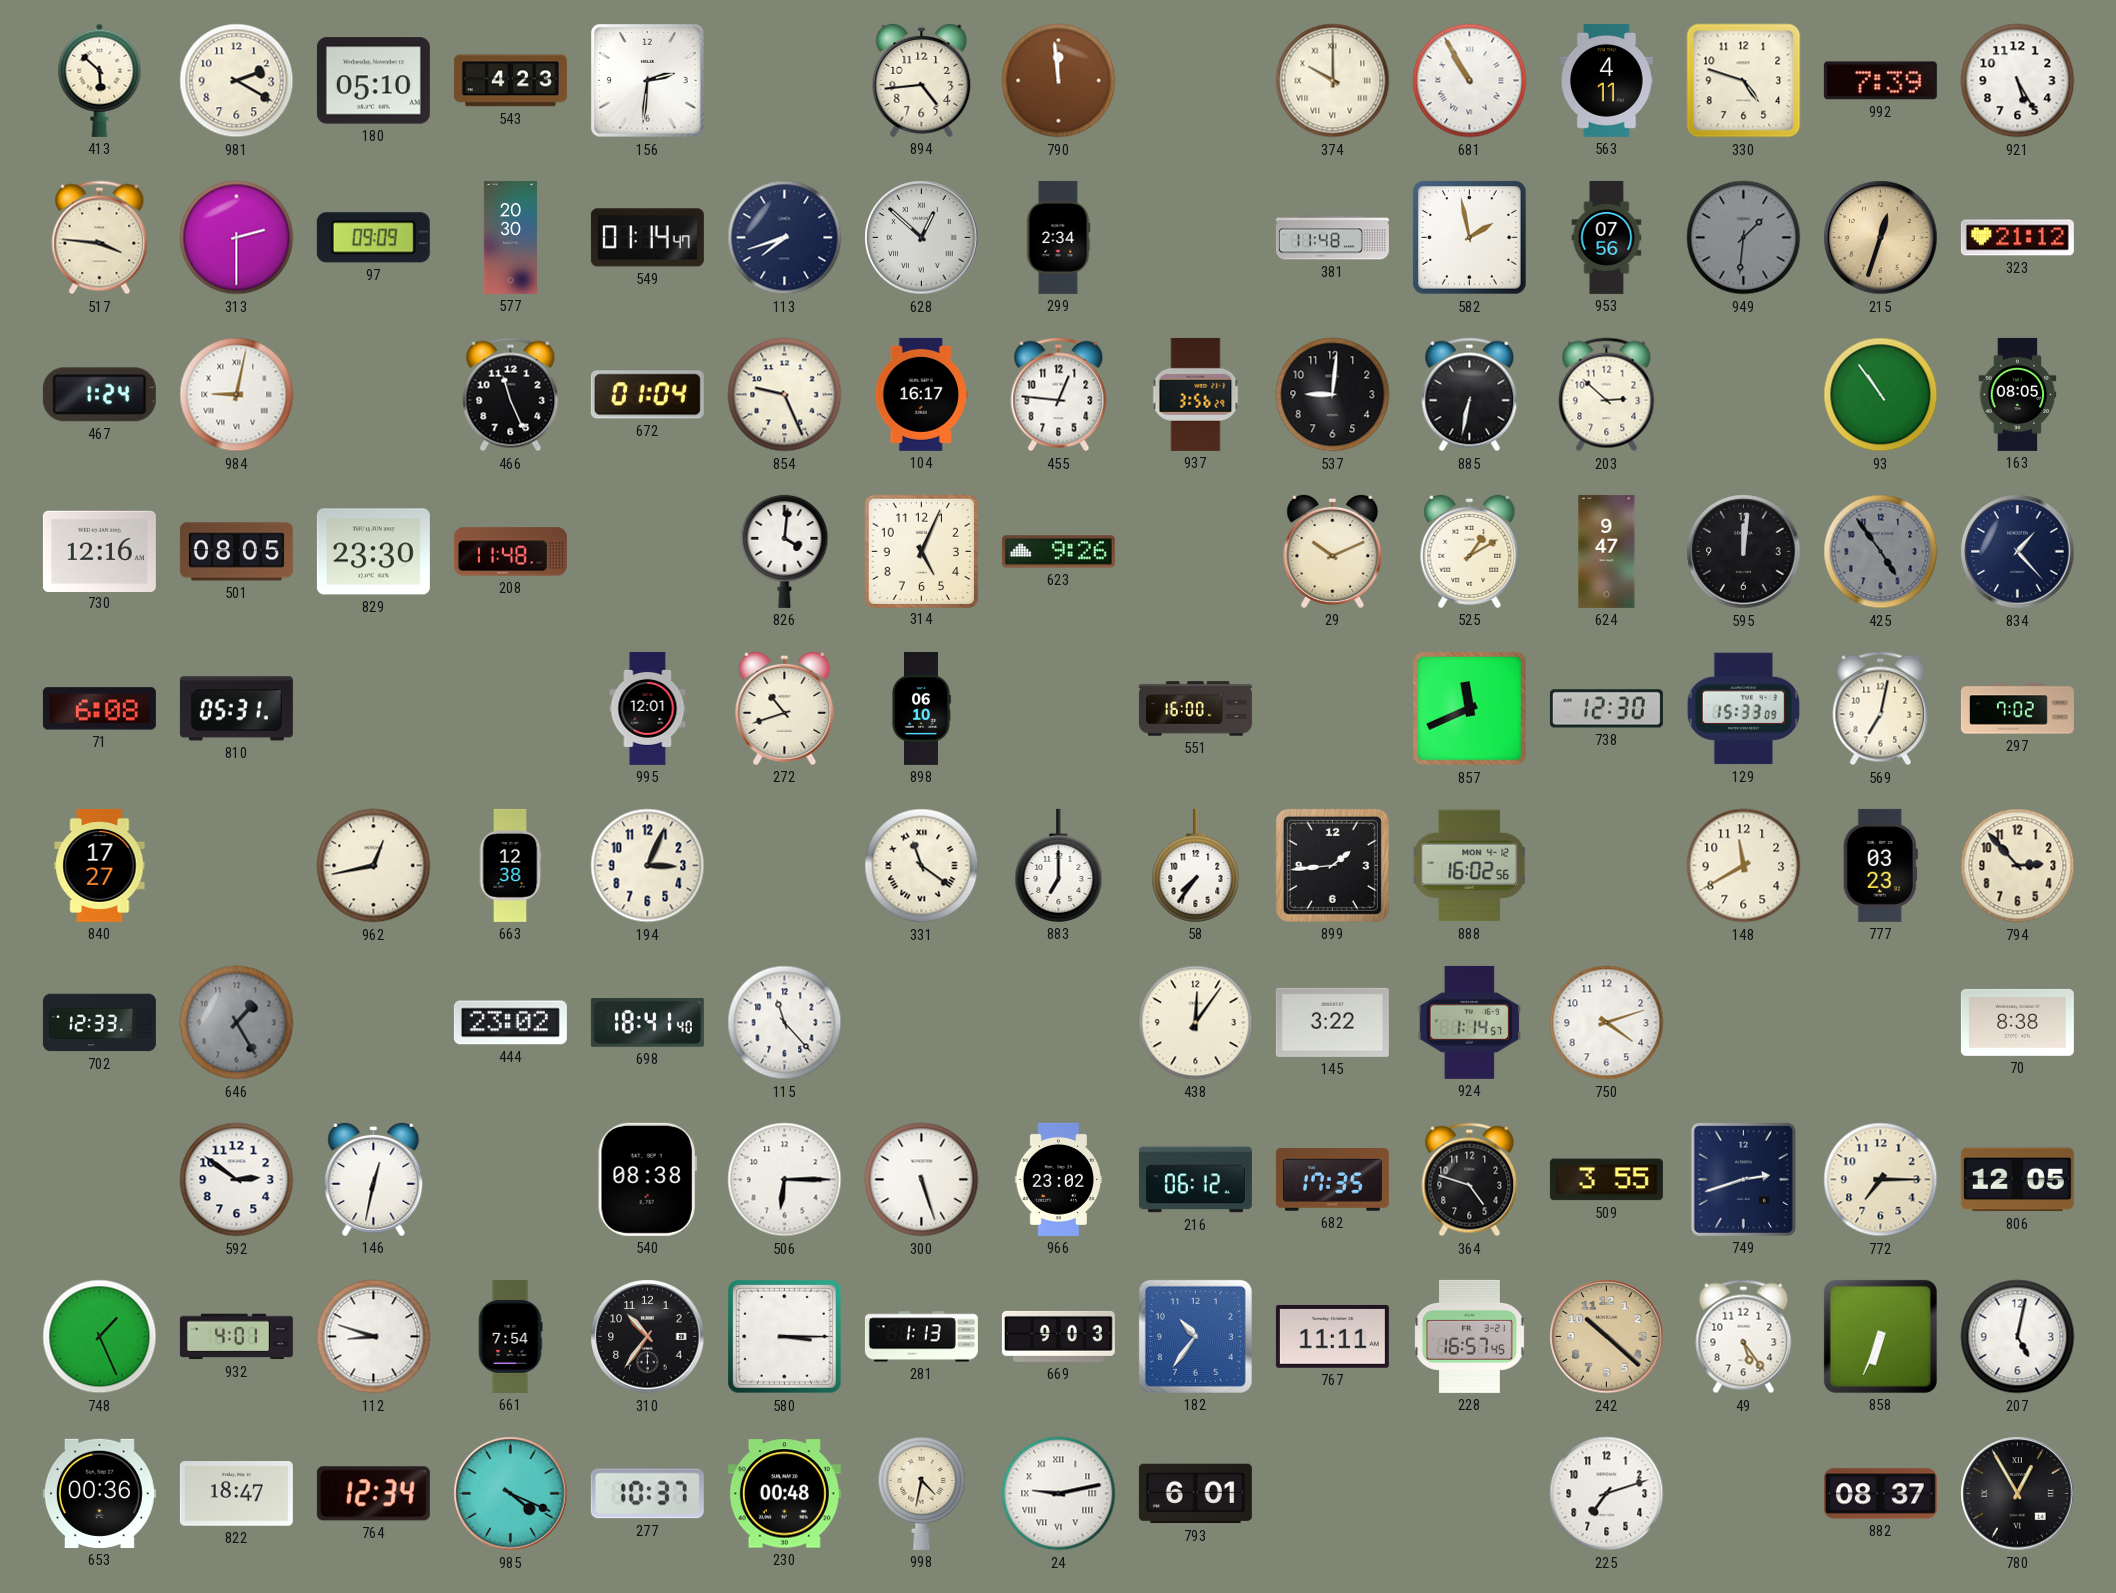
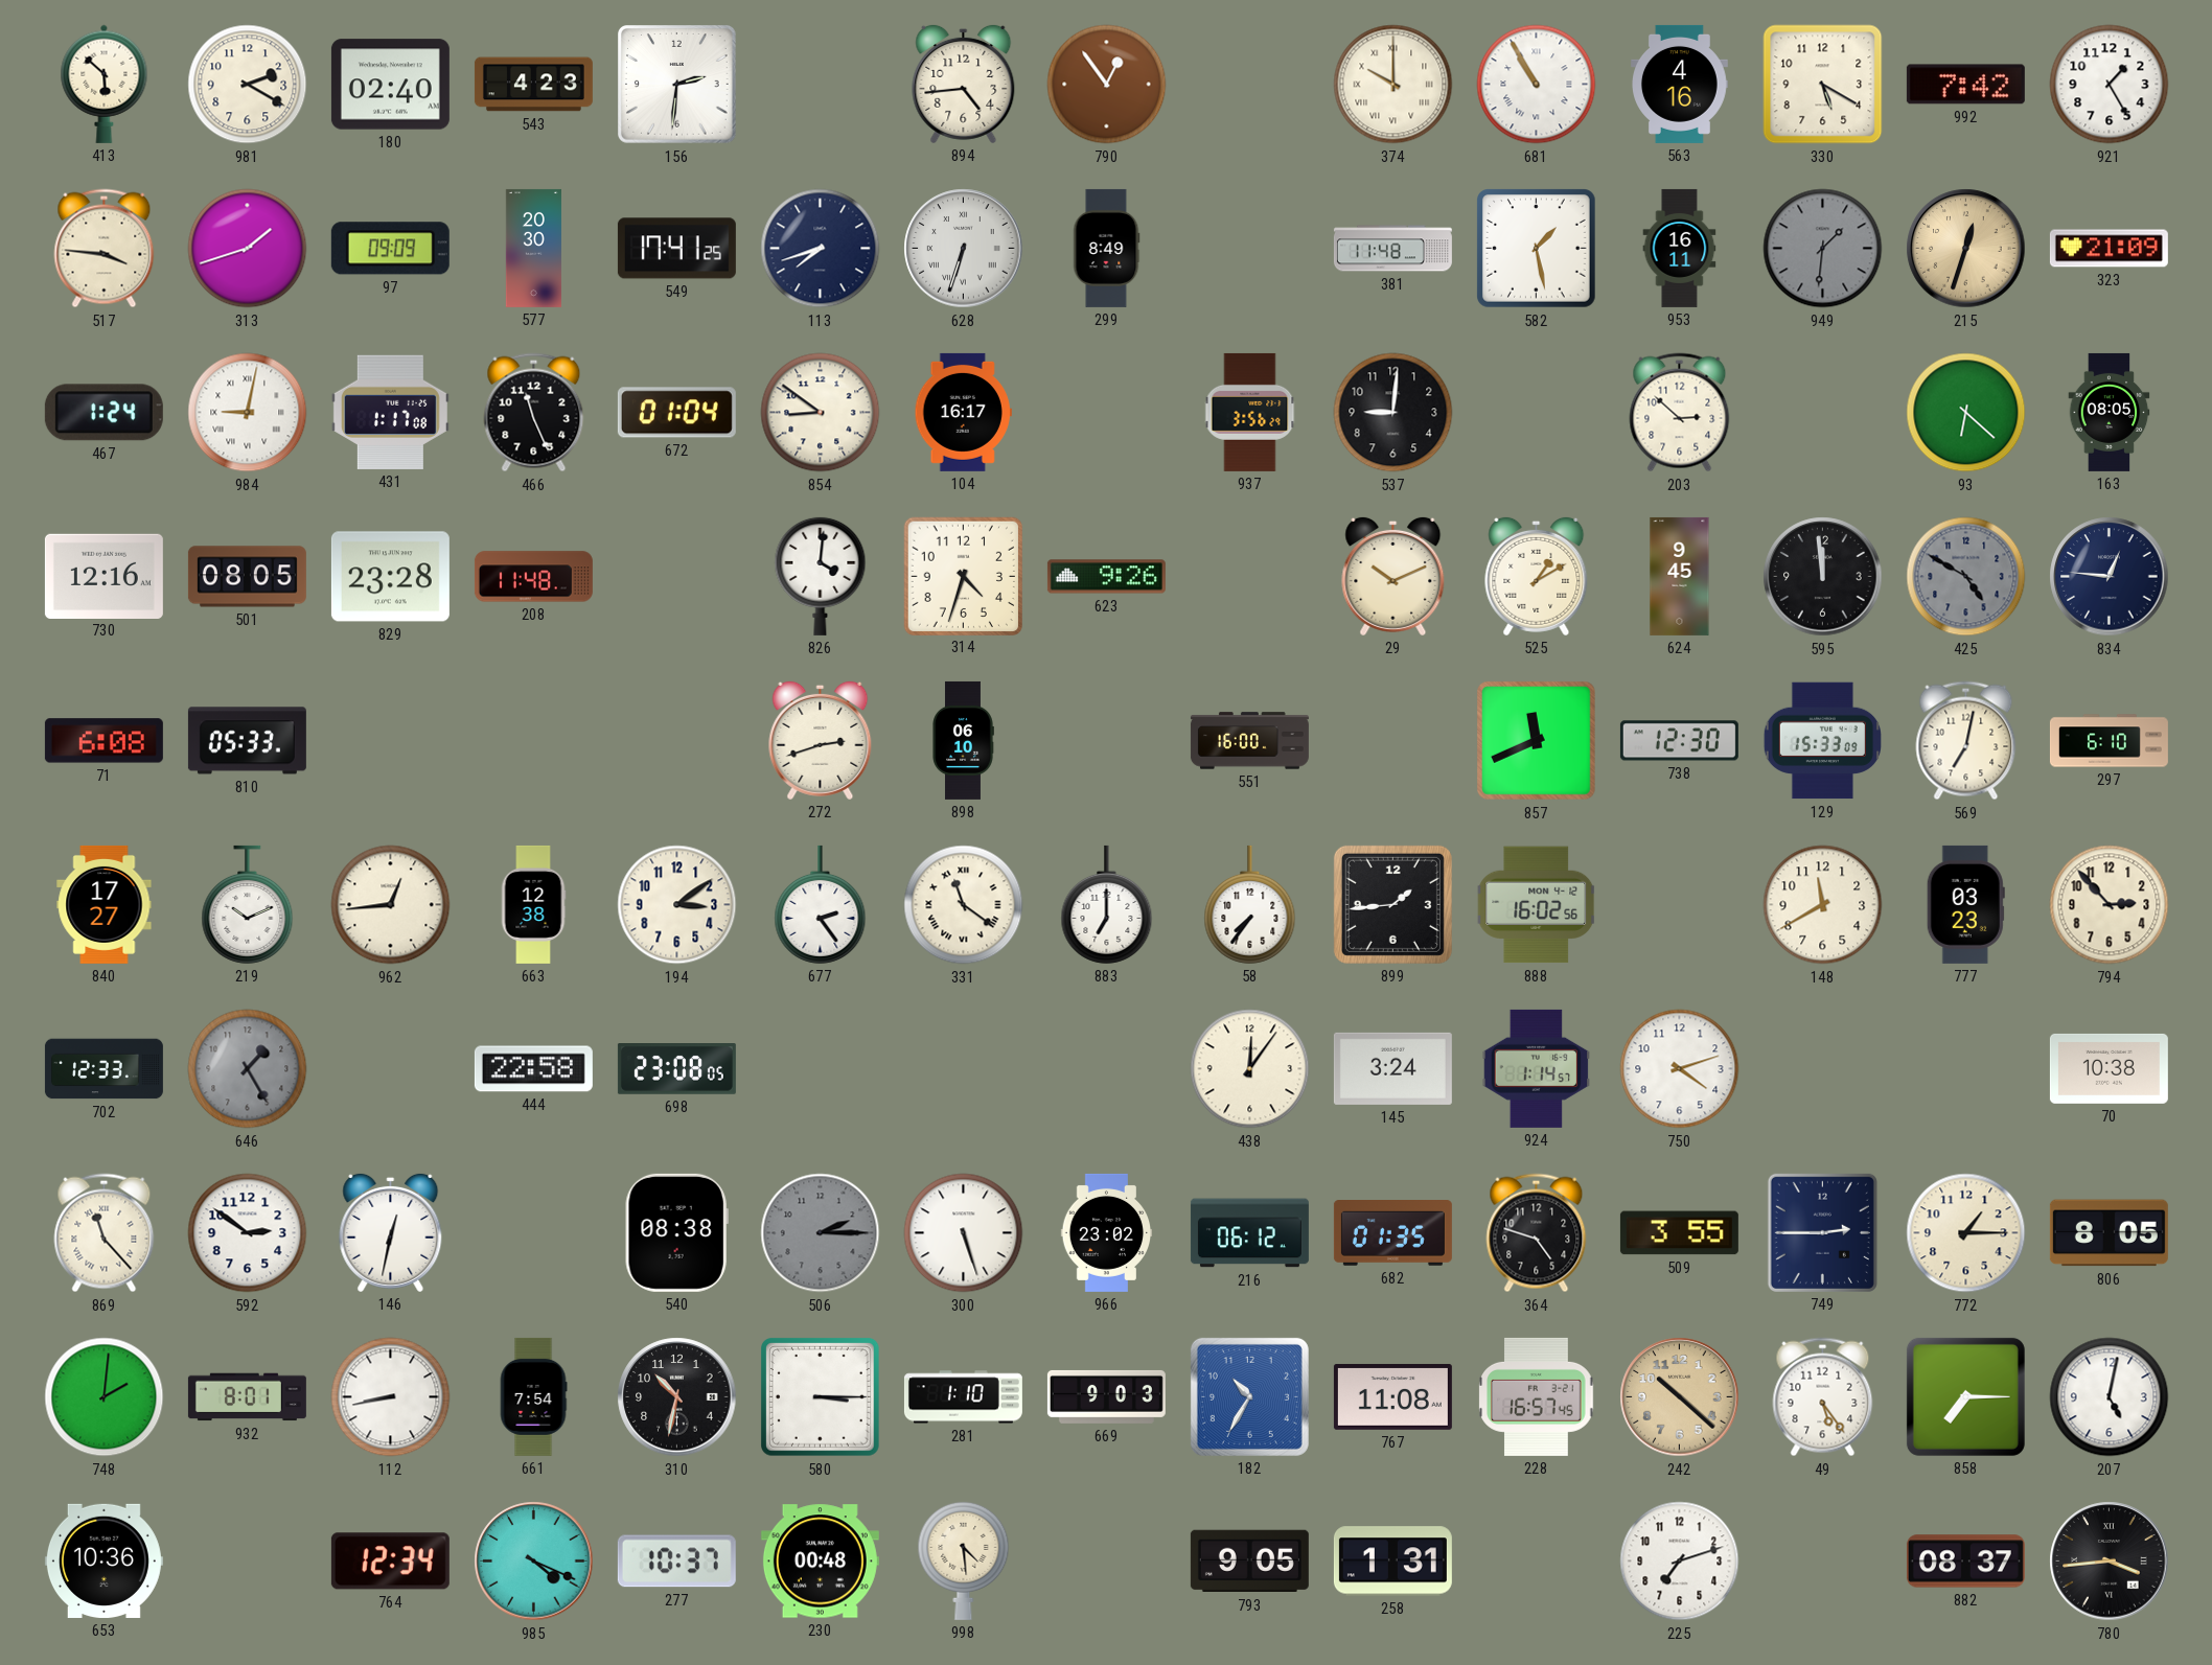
180: 05:10 -> 02:40
790: 11:59 -> 12:54
563: 4:11 -> 4:16
330: 4:48 -> 5:20
992: 7:39 -> 7:42
921: 5:25 -> 1:25
313: 2:30 -> 1:42
549: 01:14 -> 17:41
628: 12:52 -> 6:33
299: 2:34 -> 8:49
582: 1:58 -> 1:28
953: 07:56 -> 16:11
323: 21:12 -> 21:09
431: none -> 1:17
854: 9:26 -> 8:51
455: 12:46 -> none
885: 6:32 -> none
93: 10:54 -> 6:22
829: 23:30 -> 23:28
314: 5:04 -> 4:33
624: 9:47 -> 9:45
595: 12:01 -> 11:59
425: 4:54 -> 4:50
834: 1:23 -> 12:46
810: 05:31 -> 05:33
995: 12:01 -> none
272: 10:42 -> 2:42
297: 7:02 -> 6:10
219: none -> 10:11
962: 12:43 -> 12:44
194: 3:04 -> 3:09
677: none -> 2:24
444: 23:02 -> 22:58
698: 18:41 -> 23:08
115: 11:23 -> none
145: 3:22 -> 3:24
70: 8:38 -> 10:38
869: none -> 11:23
506: 6:15 -> 2:15
506 dial: white -> grey
682: 17:35 -> 01:35
749: 2:42 -> 2:45
772: 7:15 -> 1:15
806: 12:05 -> 8:05
748: 1:26 -> 2:01
932: 4:01 -> 8:01
112: 8:48 -> 8:43
310: 10:36 -> 10:32
281: 1:13 -> 1:10
182: 10:36 -> 10:35
767: 11:11 -> 11:08
858: 6:34 -> 7:15
653: 00:36 -> 10:36
822: 18:47 -> none
998: 4:32 -> 4:29
24: 9:13 -> none
793: 6:01 -> 9:05
258: none -> 1:31
780: 12:55 -> 3:44
